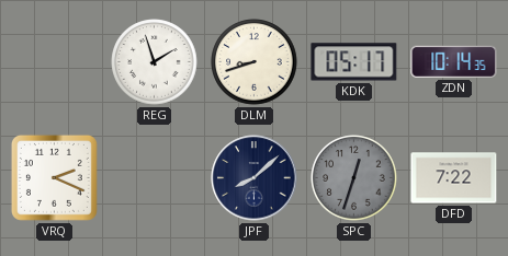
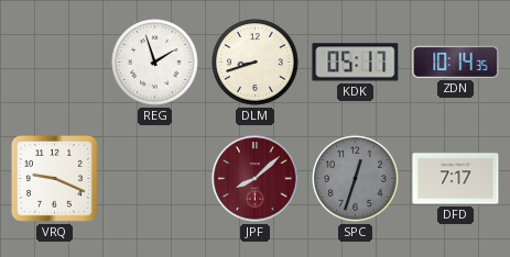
VRQ: 2:19 -> 9:19
JPF dial: navy -> burgundy
DFD: 7:22 -> 7:17
